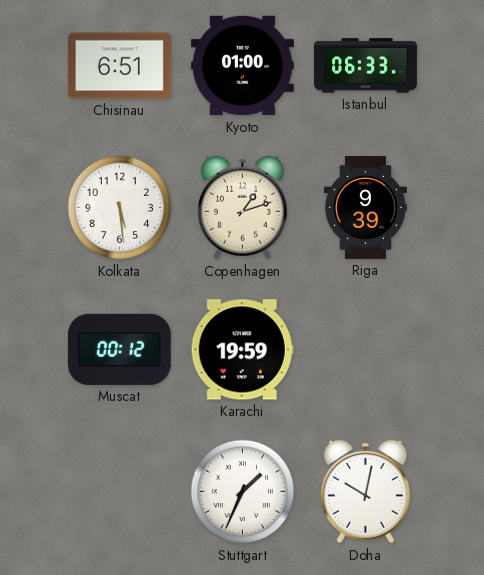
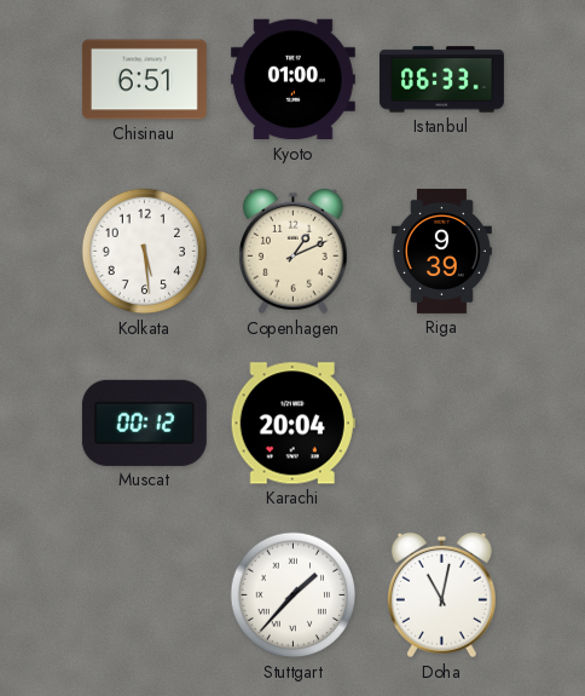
Copenhagen: 1:12 -> 1:11
Karachi: 19:59 -> 20:04
Stuttgart: 1:34 -> 1:37
Doha: 10:02 -> 11:02
